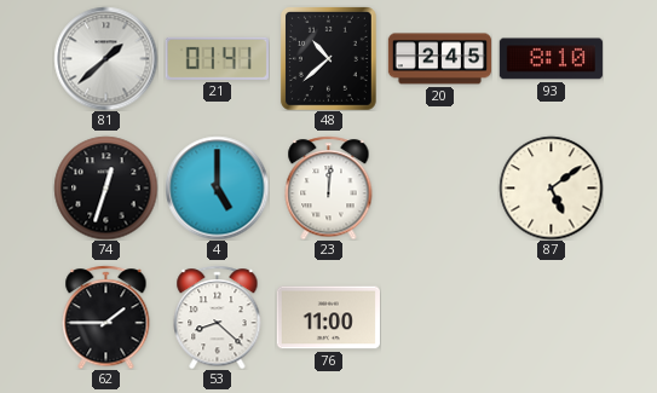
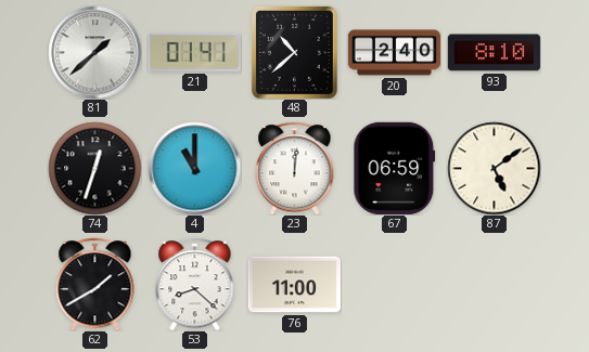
20: 2:45 -> 2:40
4: 5:00 -> 11:00
67: none -> 06:59
62: 1:45 -> 1:40
